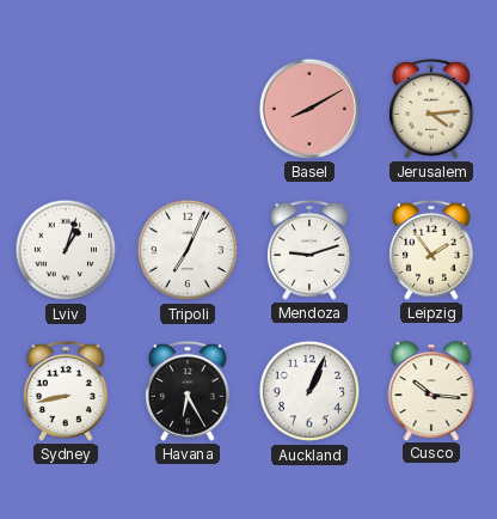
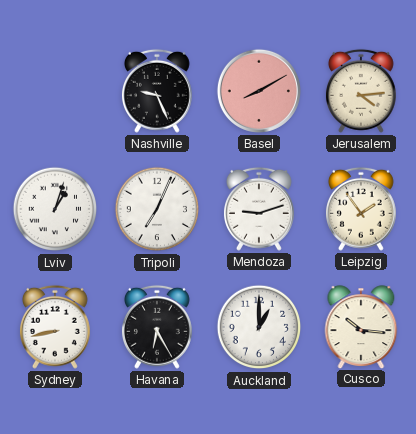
Nashville: none -> 9:26
Auckland: 1:04 -> 1:00
